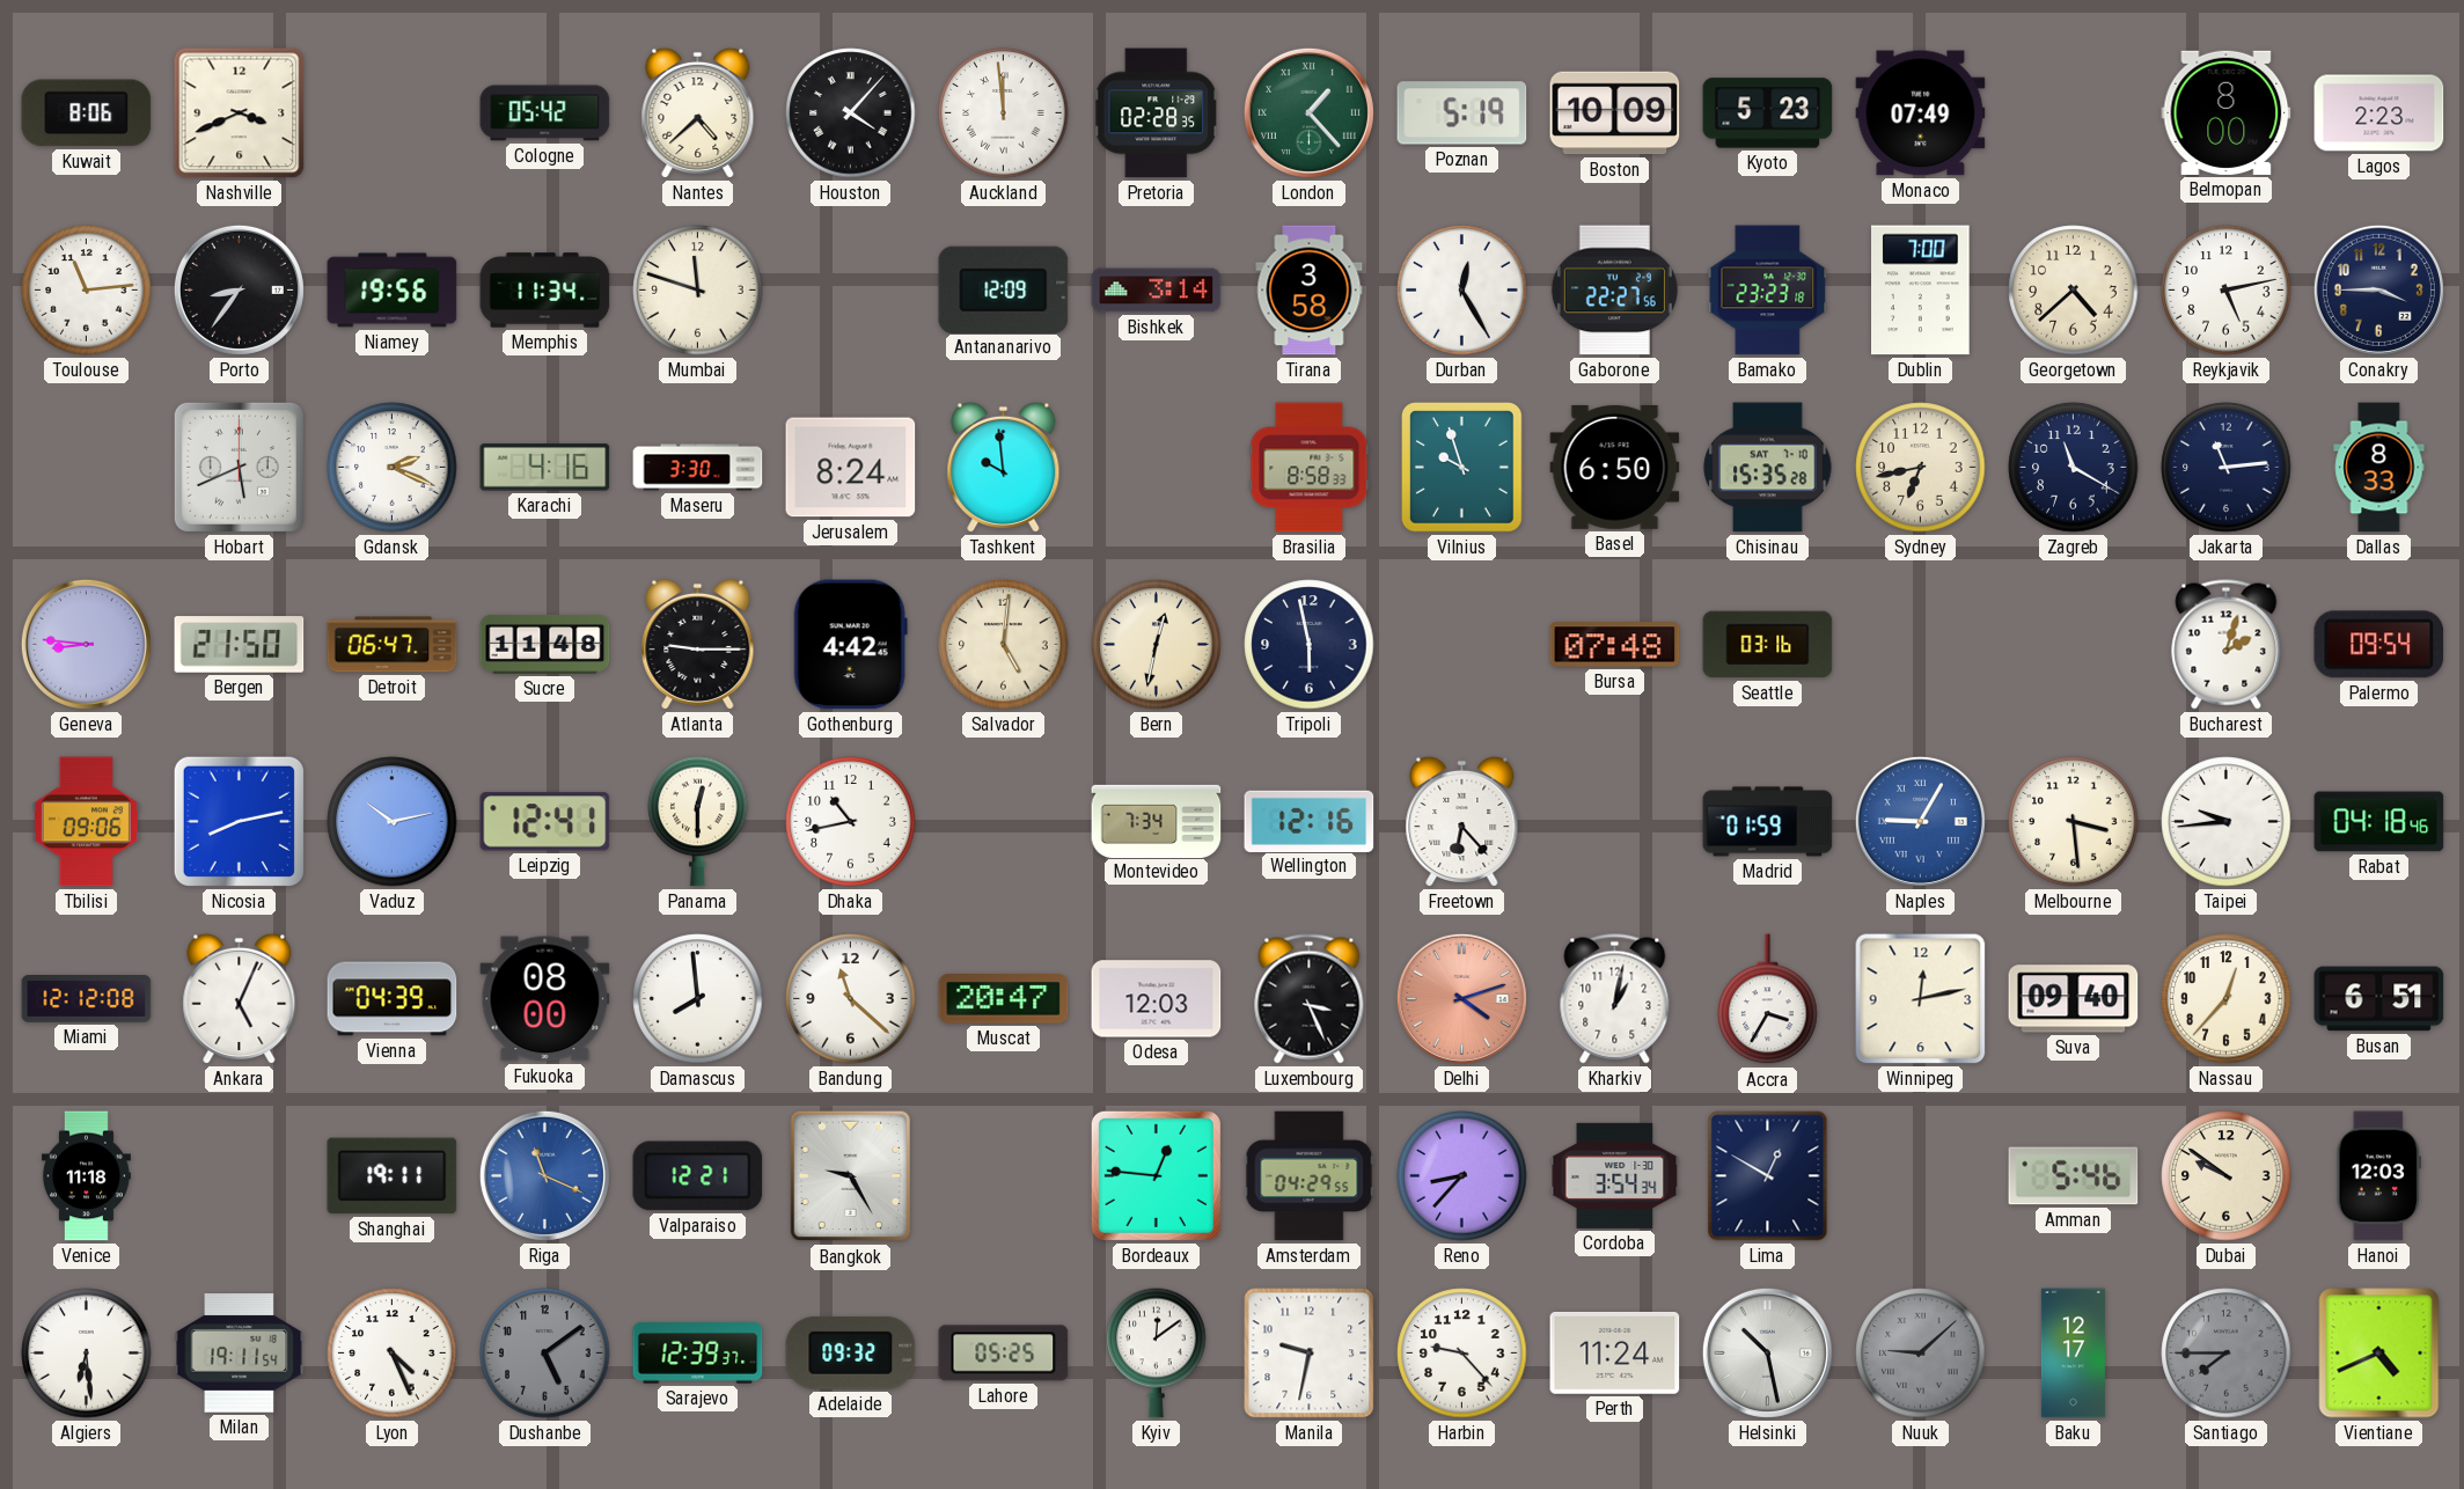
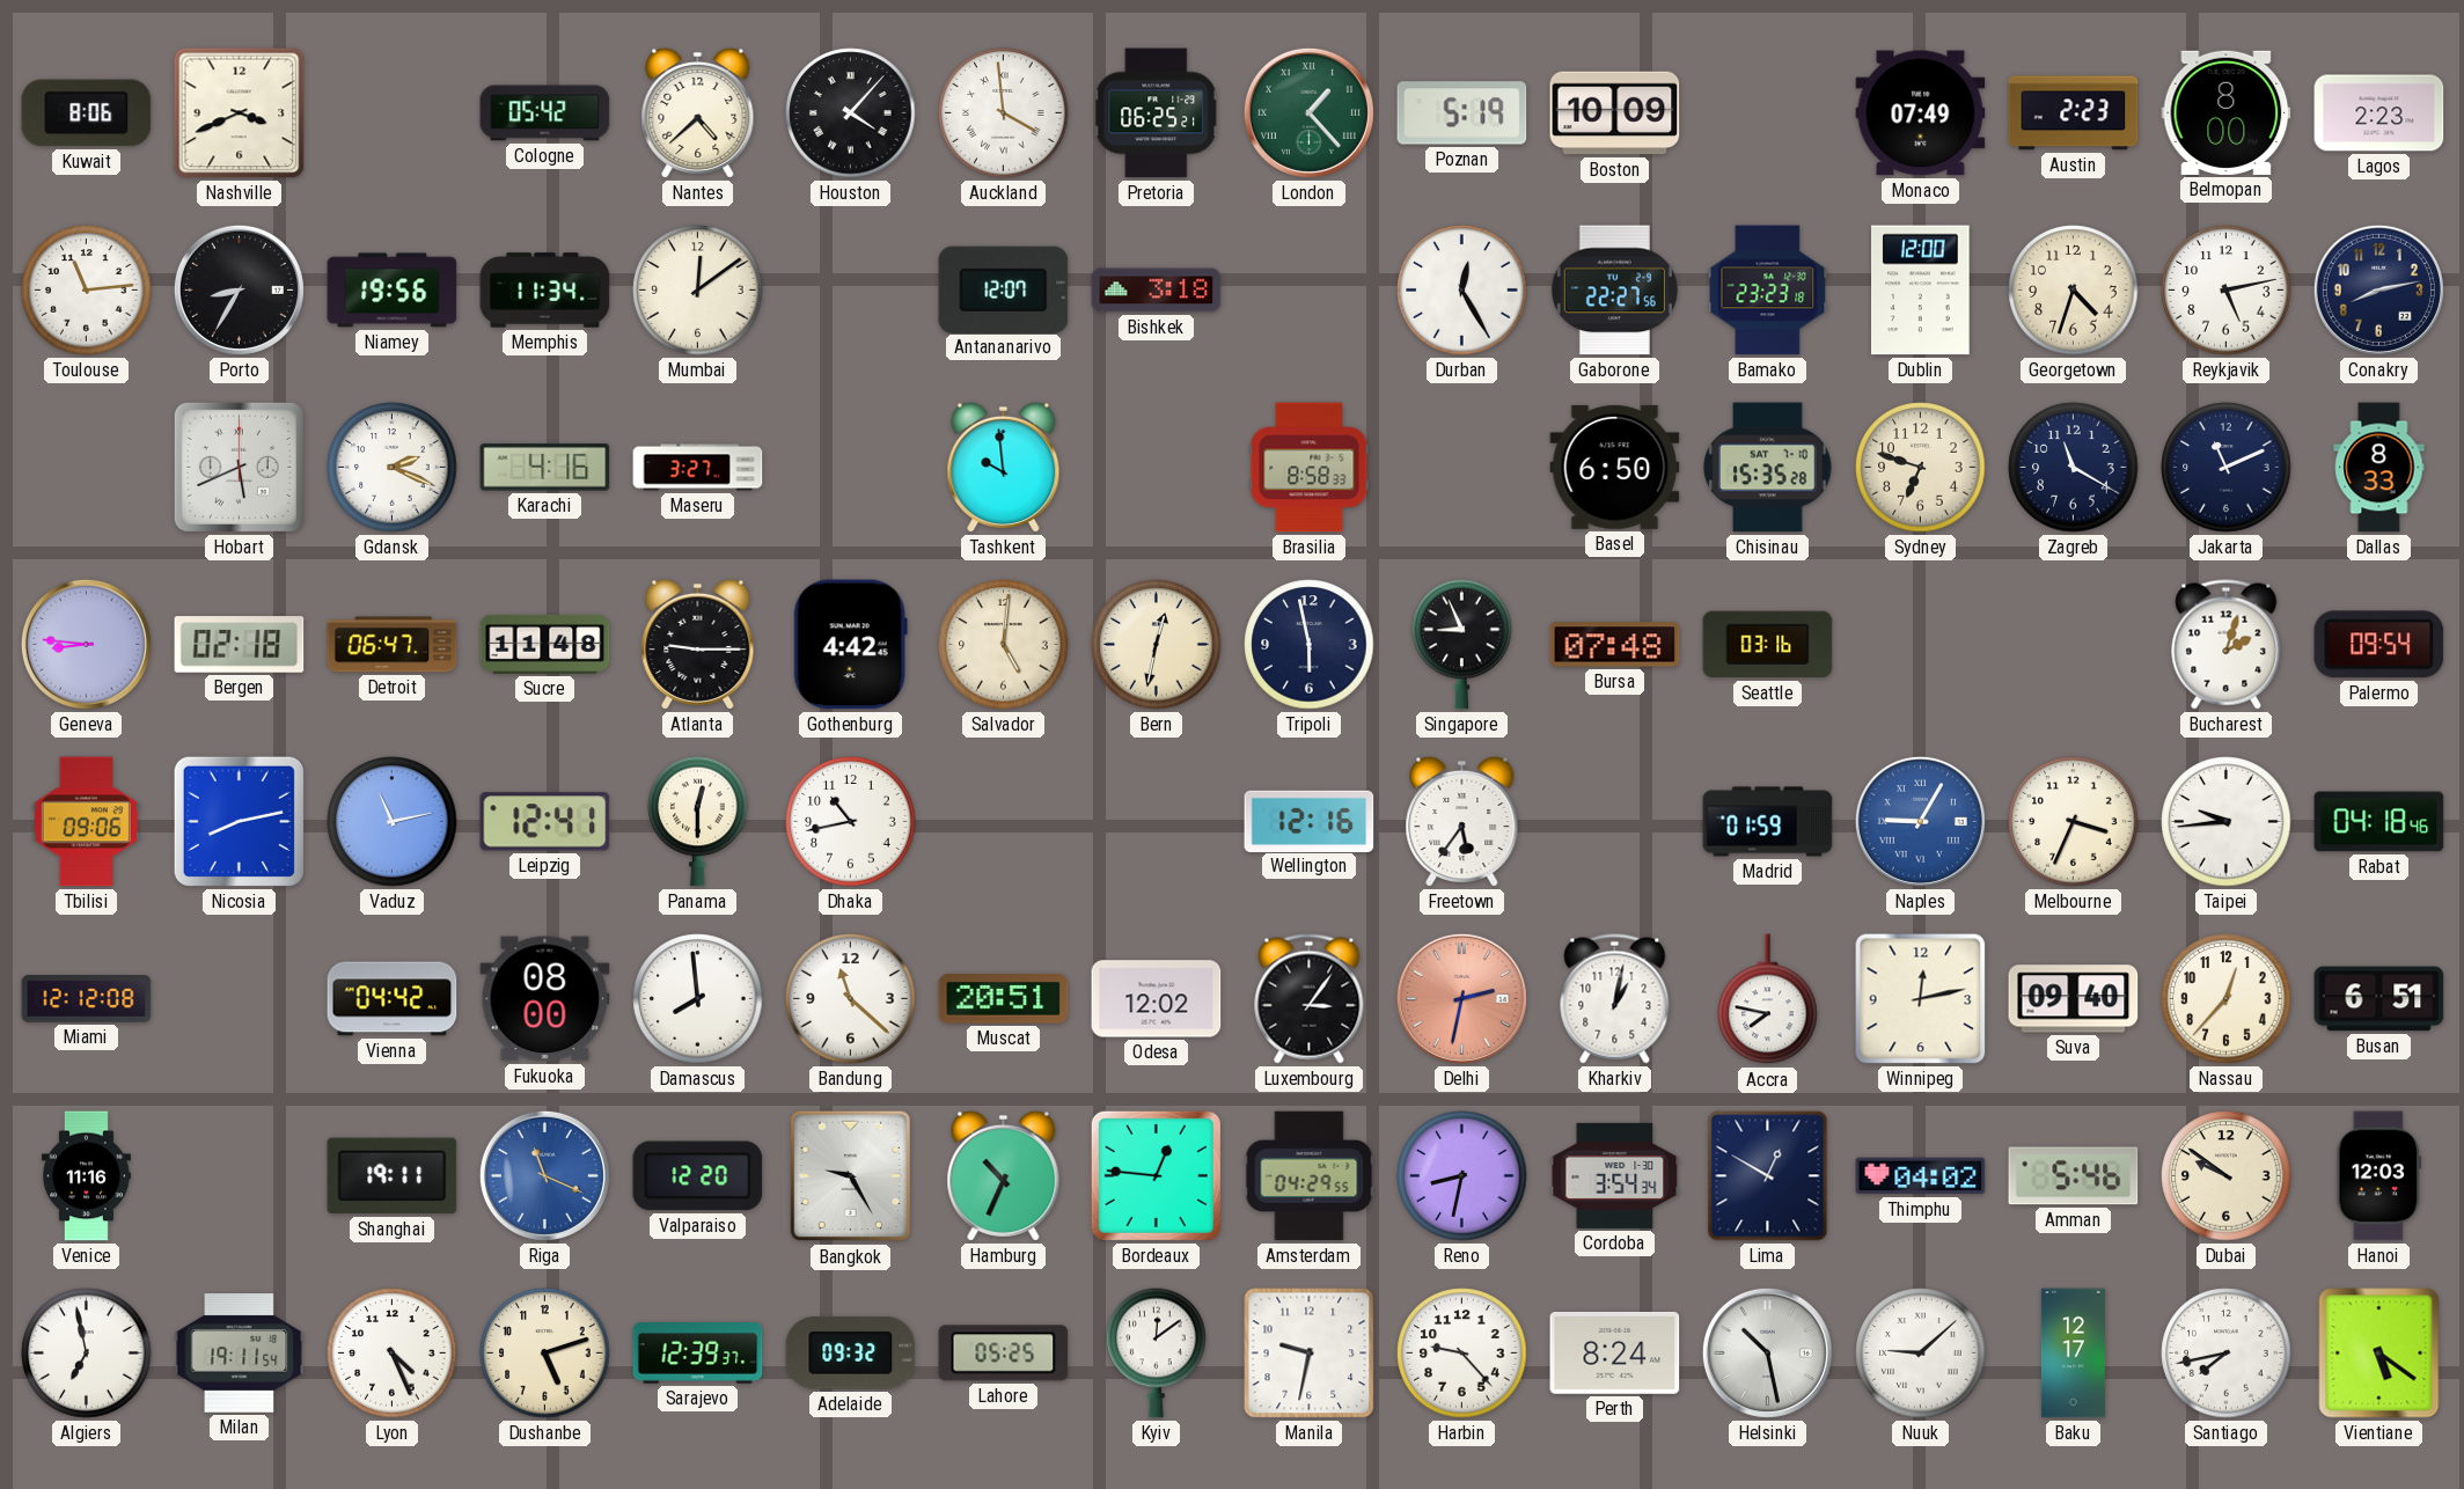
Auckland: 11:59 -> 3:59
Pretoria: 02:28 -> 06:25
Kyoto: 5:23 -> none
Austin: none -> 2:23
Porto: 8:36 -> 8:35
Mumbai: 11:48 -> 12:09
Antananarivo: 12:09 -> 12:07
Bishkek: 3:14 -> 3:18
Tirana: 3:58 -> none
Dublin: 7:00 -> 12:00
Georgetown: 4:38 -> 4:33
Conakry: 3:45 -> 8:13
Maseru: 3:30 -> 3:27
Jerusalem: 8:24 -> none
Vilnius: 9:57 -> none
Sydney: 6:43 -> 6:48
Jakarta: 11:14 -> 11:11
Bergen: 21:50 -> 02:18
Singapore: none -> 8:56
Vaduz: 10:13 -> 11:13
Montevideo: 7:34 -> none
Freetown: 6:23 -> 5:36
Melbourne: 3:29 -> 3:34
Ankara: 5:04 -> none
Vienna: 04:39 -> 04:42
Muscat: 20:47 -> 20:51
Odesa: 12:03 -> 12:02
Luxembourg: 3:26 -> 3:06
Delhi: 4:12 -> 2:32
Accra: 3:35 -> 7:47
Venice: 11:18 -> 11:16
Valparaiso: 12:21 -> 12:20
Hamburg: none -> 10:34
Reno: 8:37 -> 8:32
Thimphu: none -> 04:02
Algiers: 6:29 -> 6:58
Dushanbe: 5:09 -> 5:12
Dushanbe dial: grey -> cream
Perth: 11:24 -> 8:24
Nuuk dial: grey -> white
Santiago: 7:45 -> 7:43
Santiago dial: grey -> white
Vientiane: 4:41 -> 5:21
